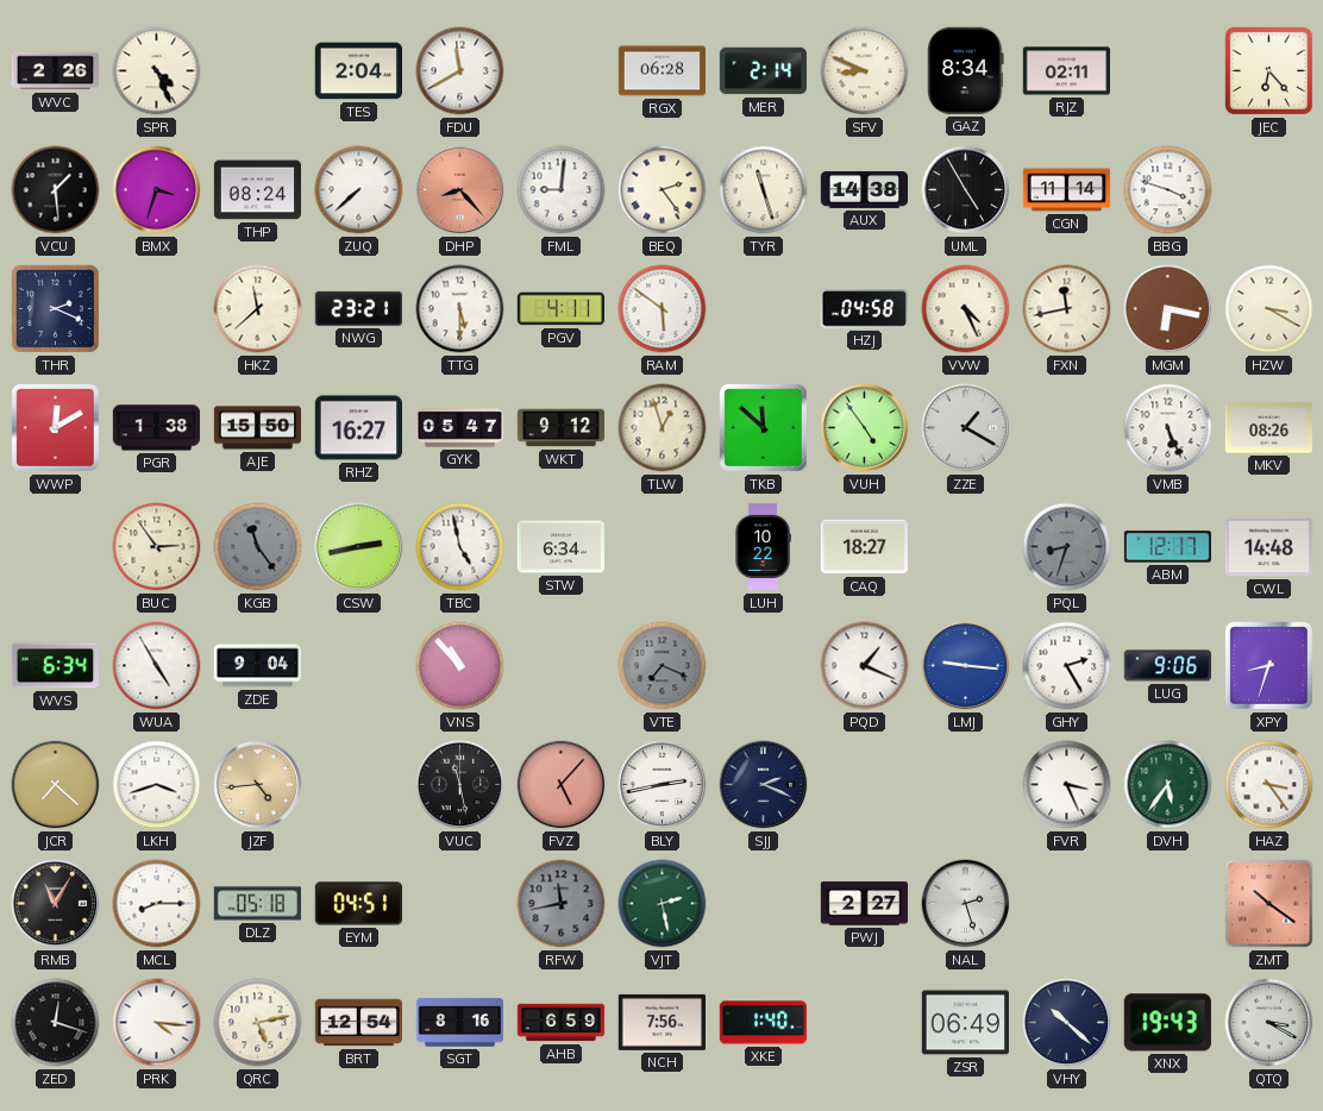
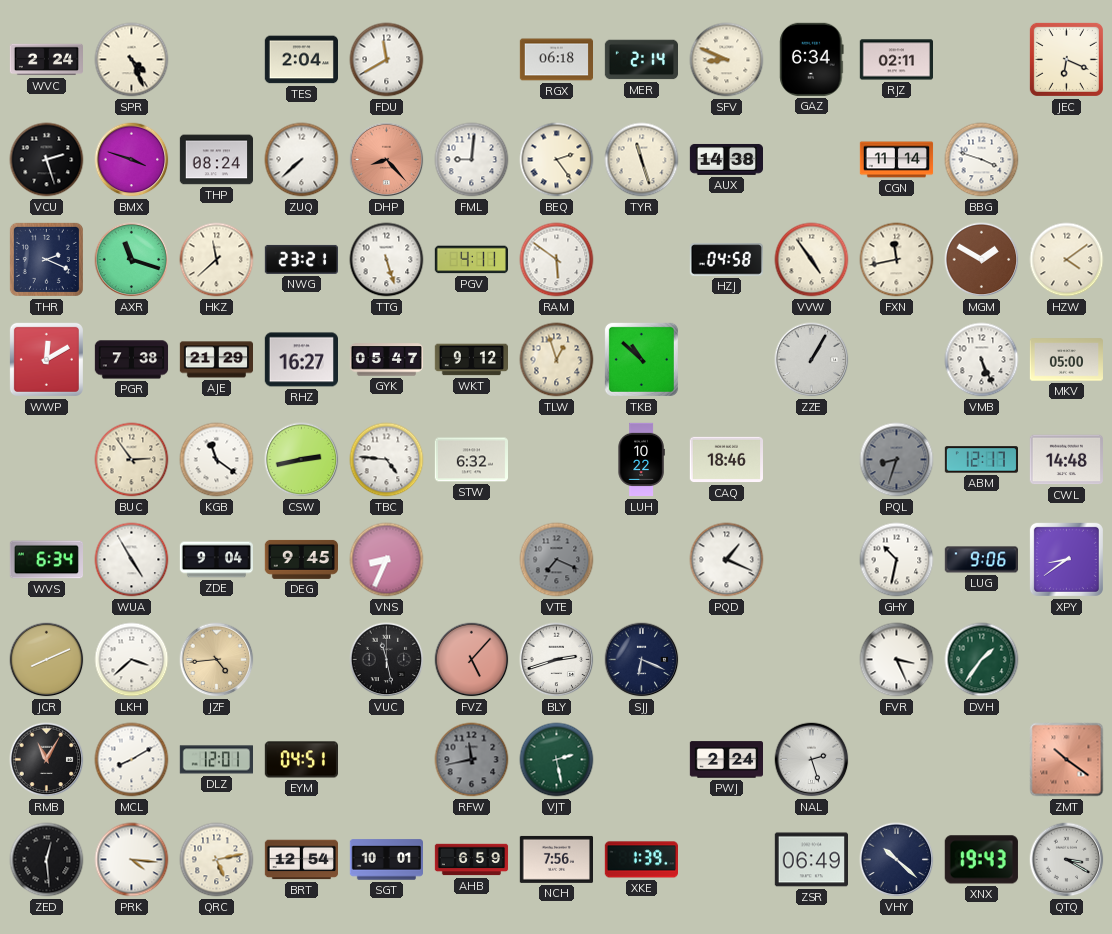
WVC: 2:26 -> 2:24
RGX: 06:28 -> 06:18
GAZ: 8:34 -> 6:34
JEC: 6:23 -> 6:19
VCU: 1:29 -> 2:27
BMX: 3:33 -> 3:48
UML: 4:55 -> none
AXR: none -> 11:18
TTG: 5:30 -> 5:27
VVW: 4:26 -> 4:54
MGM: 6:17 -> 1:50
HZW: 3:20 -> 4:09
PGR: 1:38 -> 7:38
AJE: 15:50 -> 21:29
TKB: 11:52 -> 10:52
VUH: 4:54 -> none
ZZE: 1:20 -> 1:05
MKV: 08:26 -> 05:00
KGB: 11:24 -> 11:21
KGB dial: grey -> white
TBC: 4:58 -> 4:46
STW: 6:34 -> 6:32
CAQ: 18:27 -> 18:46
DEG: none -> 9:45
VNS: 10:53 -> 8:34
LMJ: 9:16 -> none
GHY: 2:25 -> 10:32
XPY: 8:33 -> 8:39
JCR: 7:22 -> 8:11
LKH: 3:42 -> 3:38
BLY: 2:43 -> 2:42
SJJ: 2:19 -> 6:19
DVH: 5:36 -> 1:36
HAZ: 3:24 -> none
MCL: 8:15 -> 8:10
DLZ: 05:18 -> 12:01
PWJ: 2:27 -> 2:24
ZED: 12:18 -> 12:29
SGT: 8:16 -> 10:01
XKE: 1:40 -> 1:39
